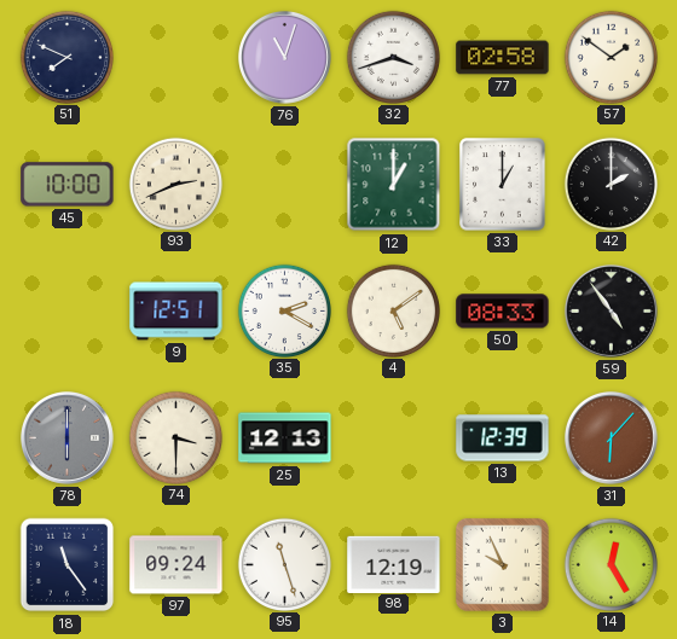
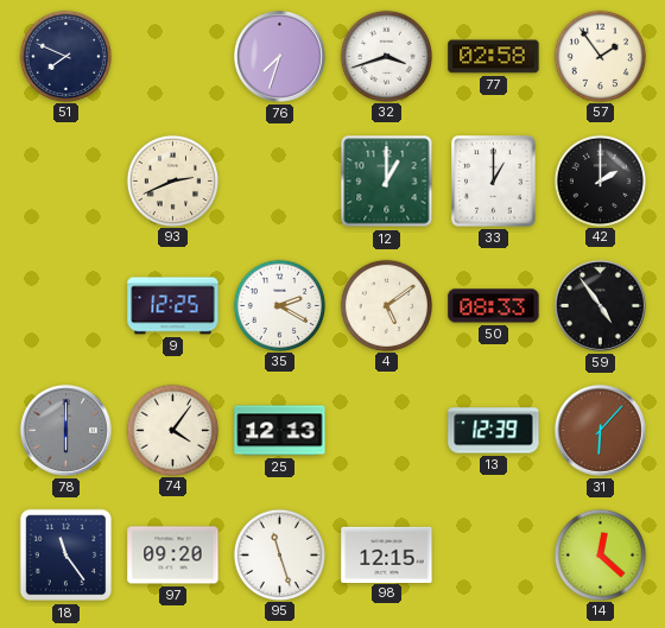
76: 11:03 -> 7:33
57: 1:51 -> 1:54
45: 10:00 -> none
9: 12:51 -> 12:25
74: 3:30 -> 4:06
97: 09:24 -> 09:20
98: 12:19 -> 12:15
3: 9:56 -> none
14: 12:25 -> 12:22
